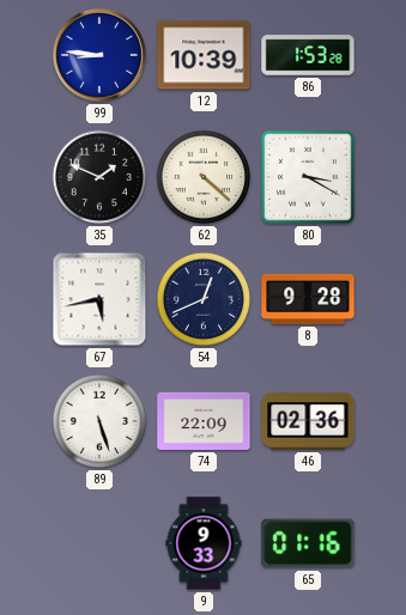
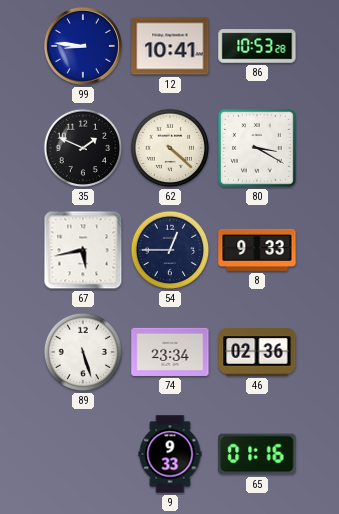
12: 10:39 -> 10:41
86: 1:53 -> 10:53
54: 12:41 -> 12:45
8: 9:28 -> 9:33
74: 22:09 -> 23:34
